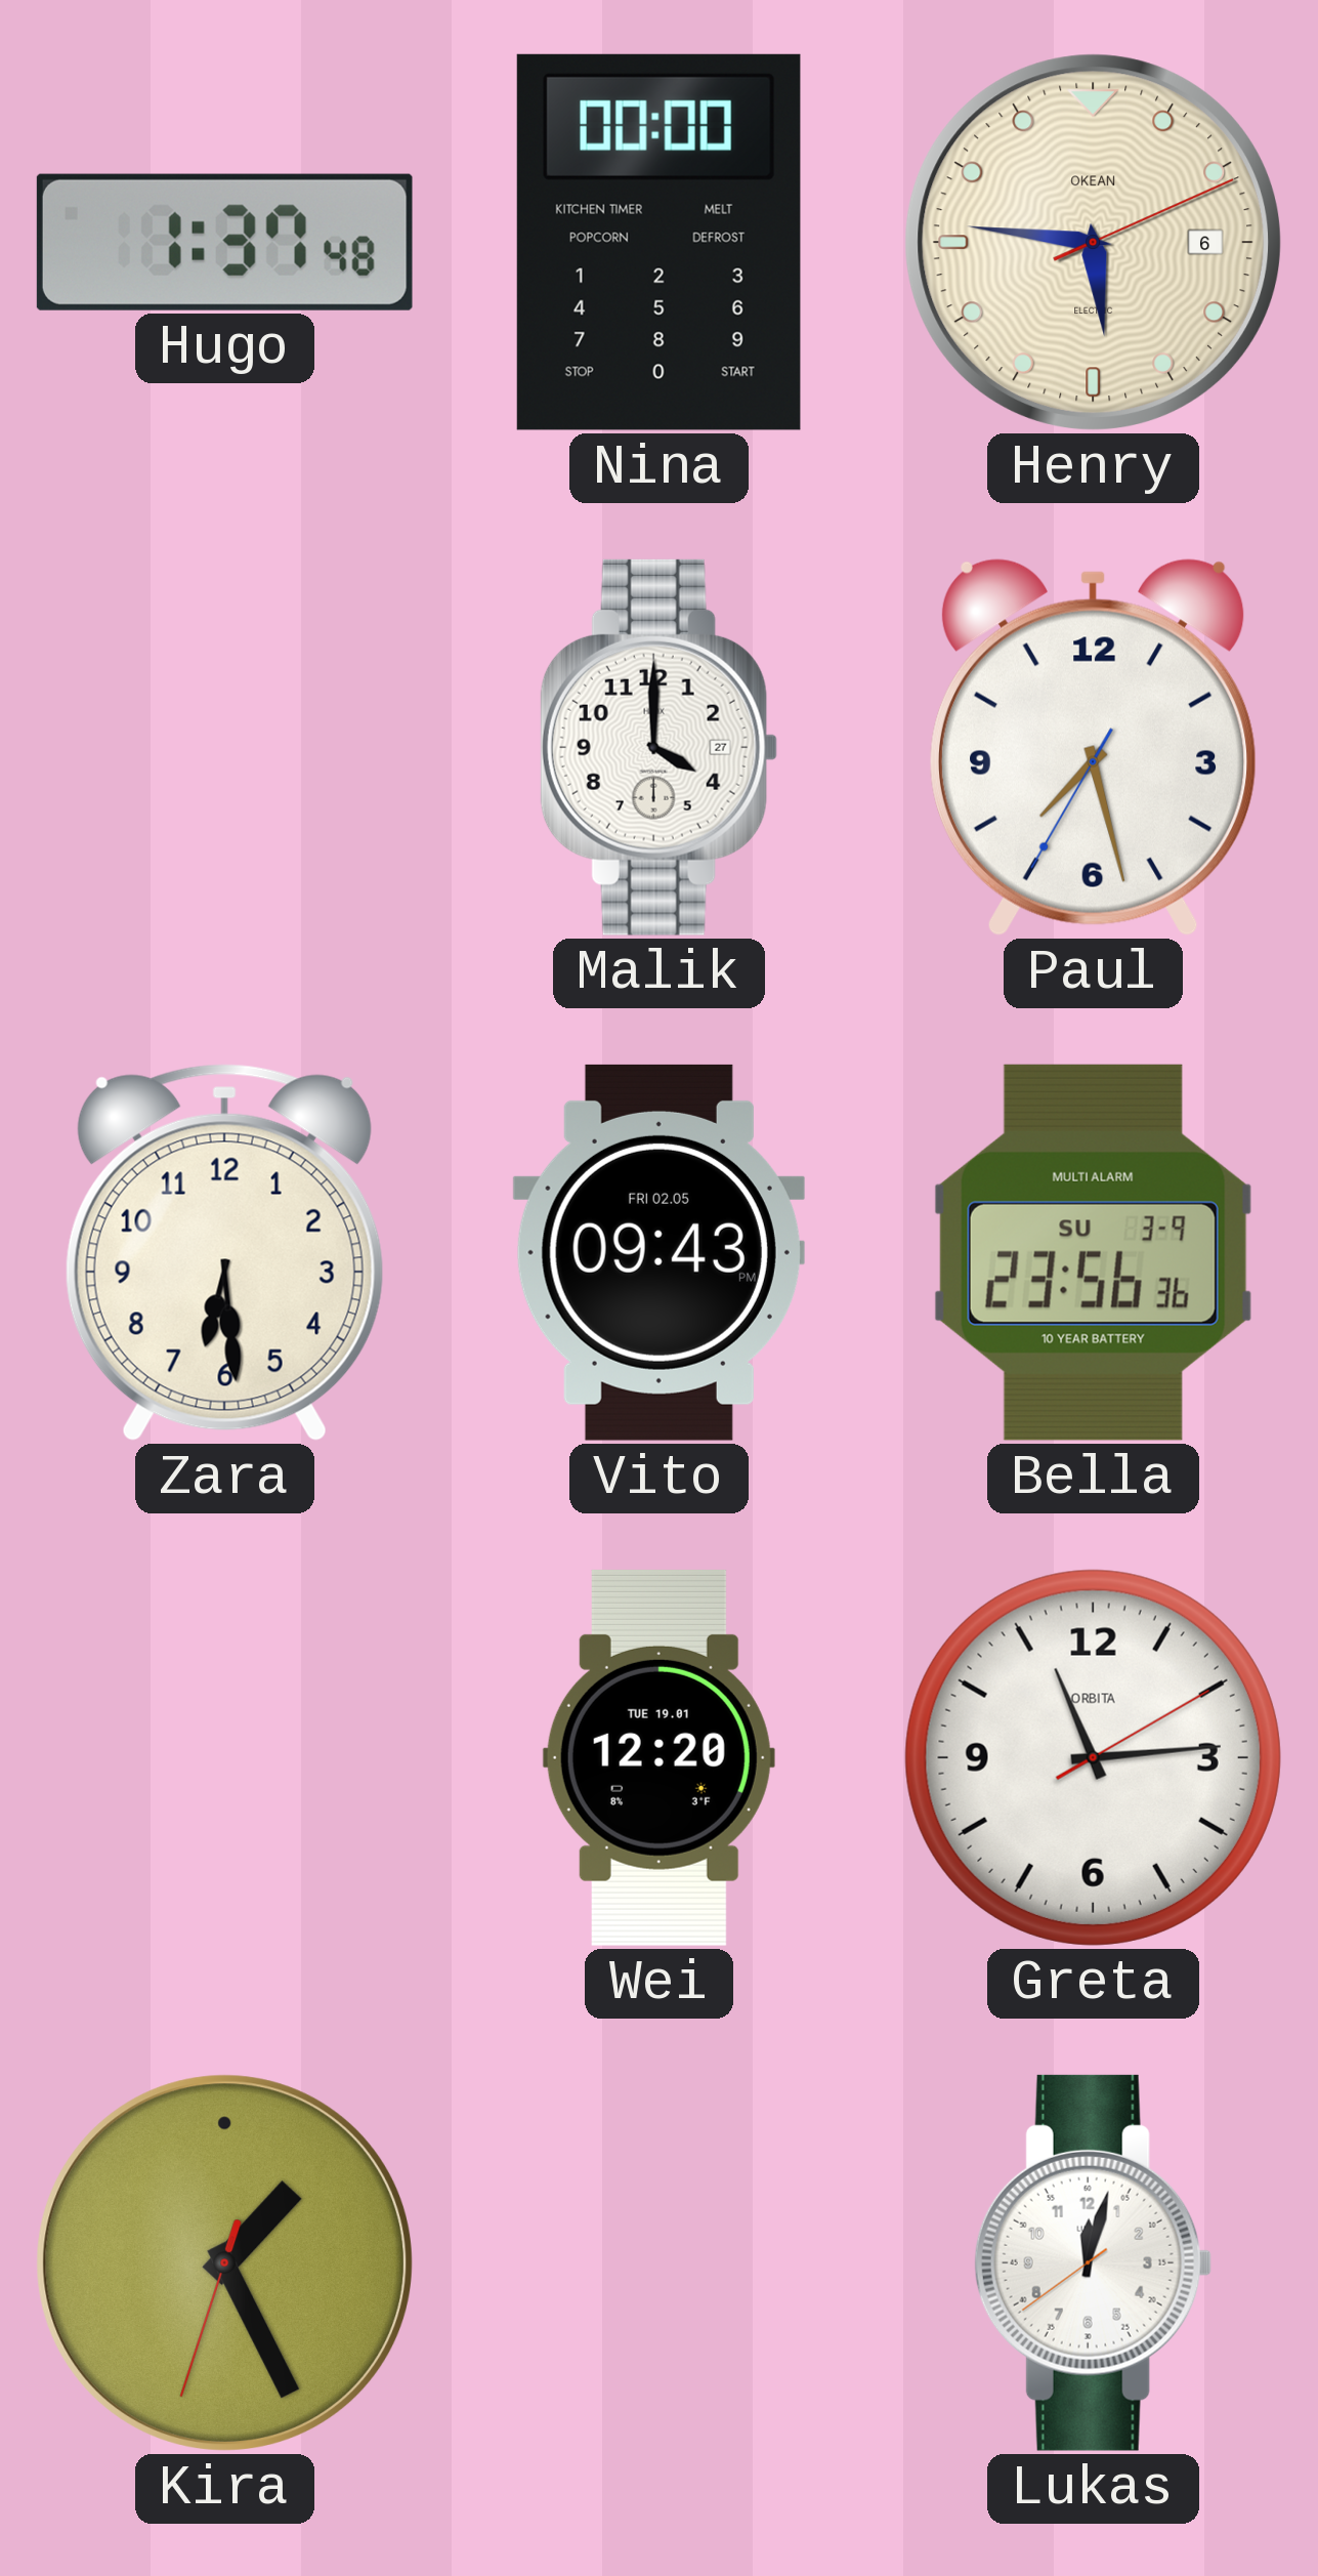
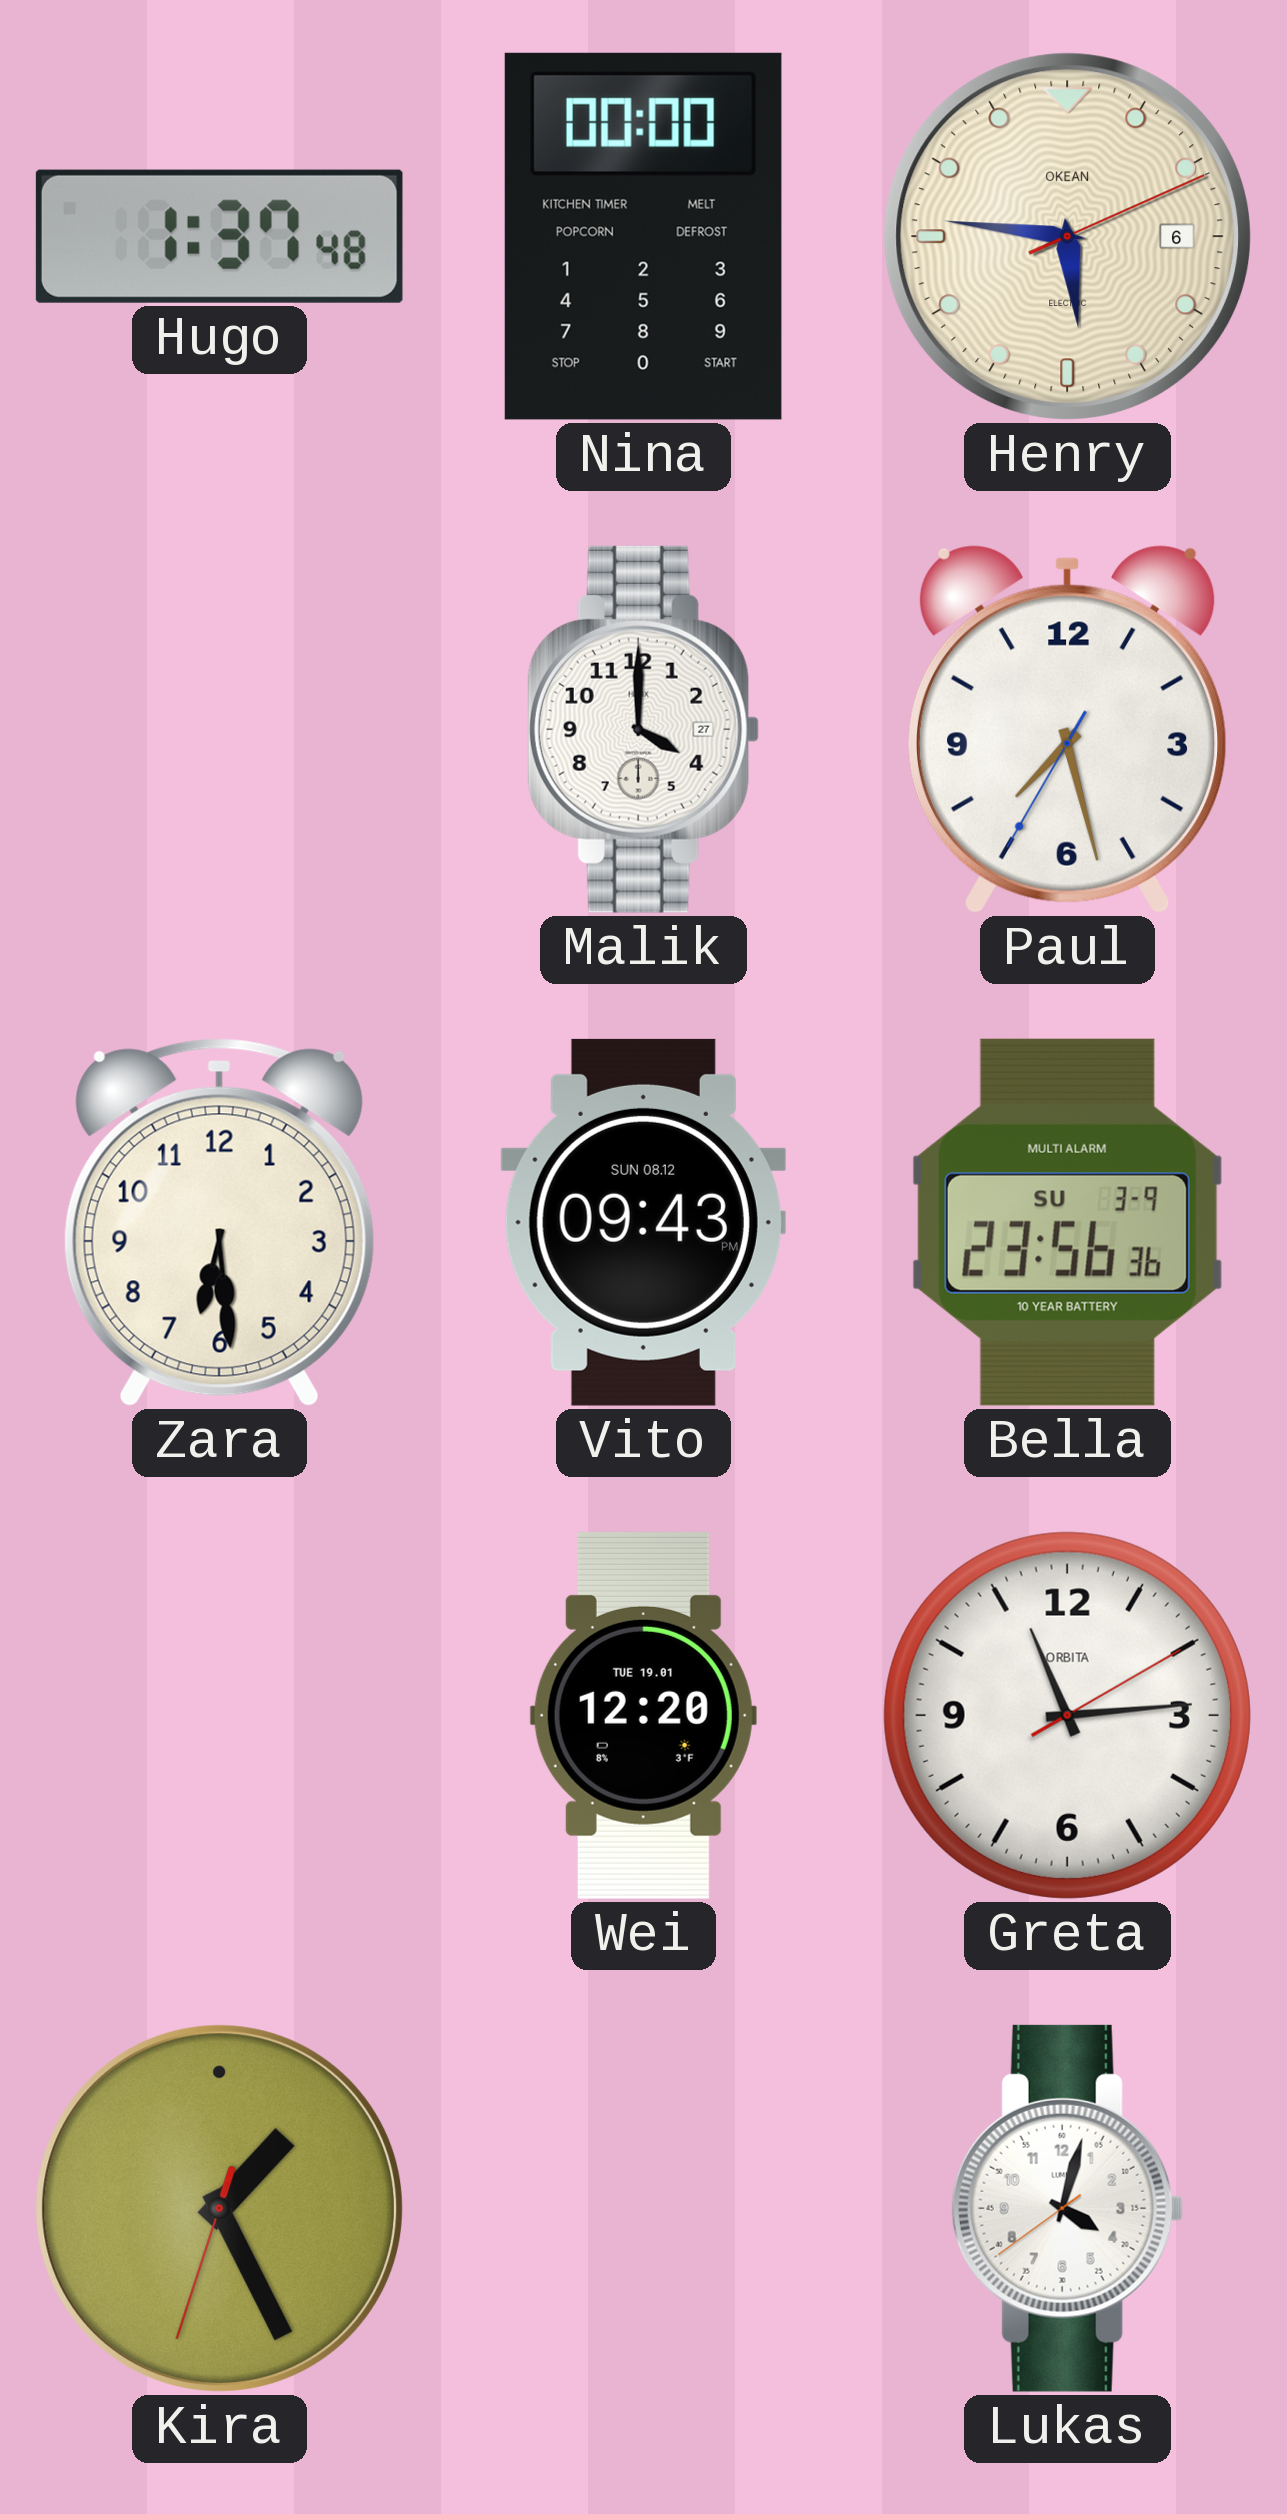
Vito date: FRI 02.05 -> SUN 08.12
Lukas: 12:02 -> 4:02
